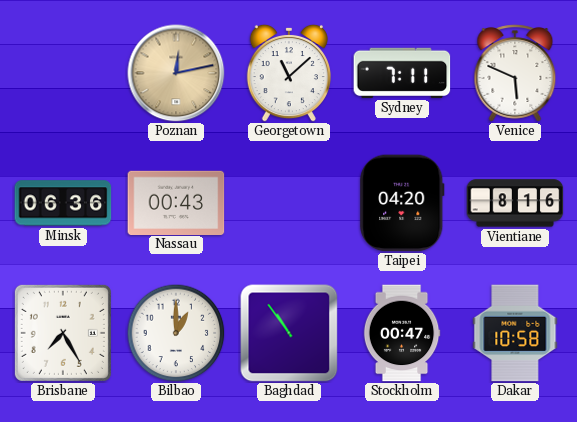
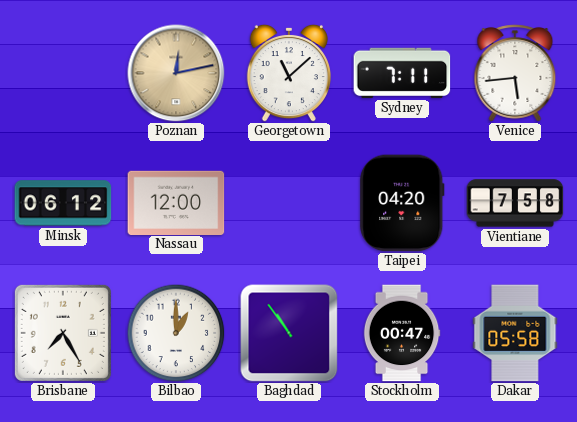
Venice: 5:49 -> 5:44
Minsk: 06:36 -> 06:12
Nassau: 00:43 -> 12:00
Vientiane: 8:16 -> 7:58
Dakar: 10:58 -> 05:58
